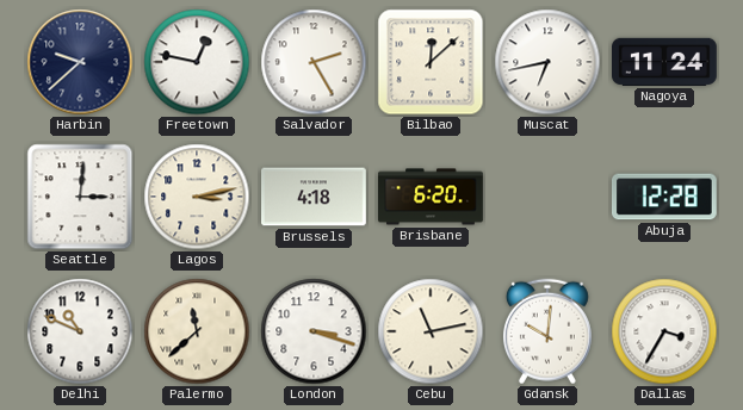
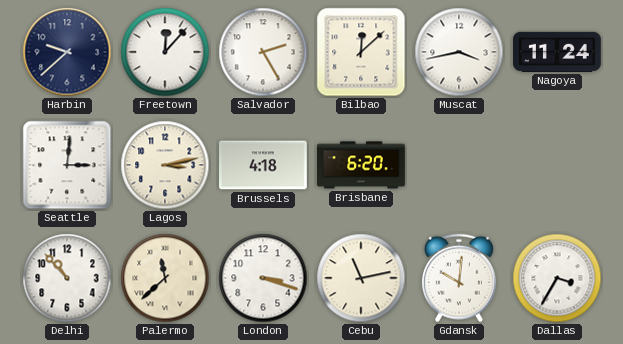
Freetown: 12:47 -> 12:07
Muscat: 6:43 -> 3:43
Abuja: 12:28 -> none
Delhi: 10:49 -> 10:53
